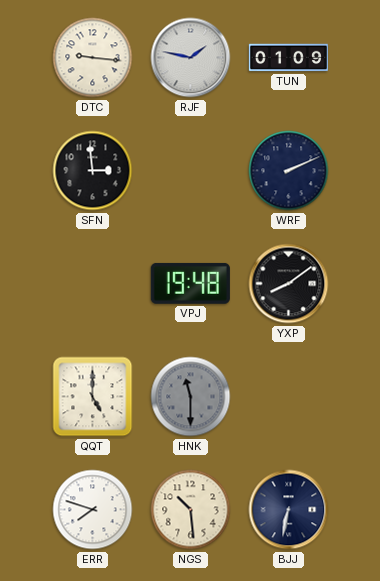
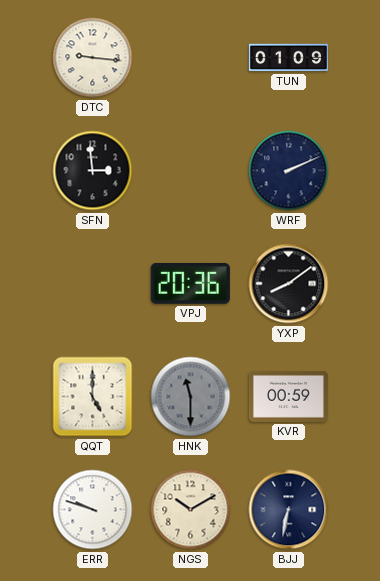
RJF: 1:47 -> none
VPJ: 19:48 -> 20:36
KVR: none -> 00:59
ERR: 7:48 -> 9:48
NGS: 10:29 -> 10:10
